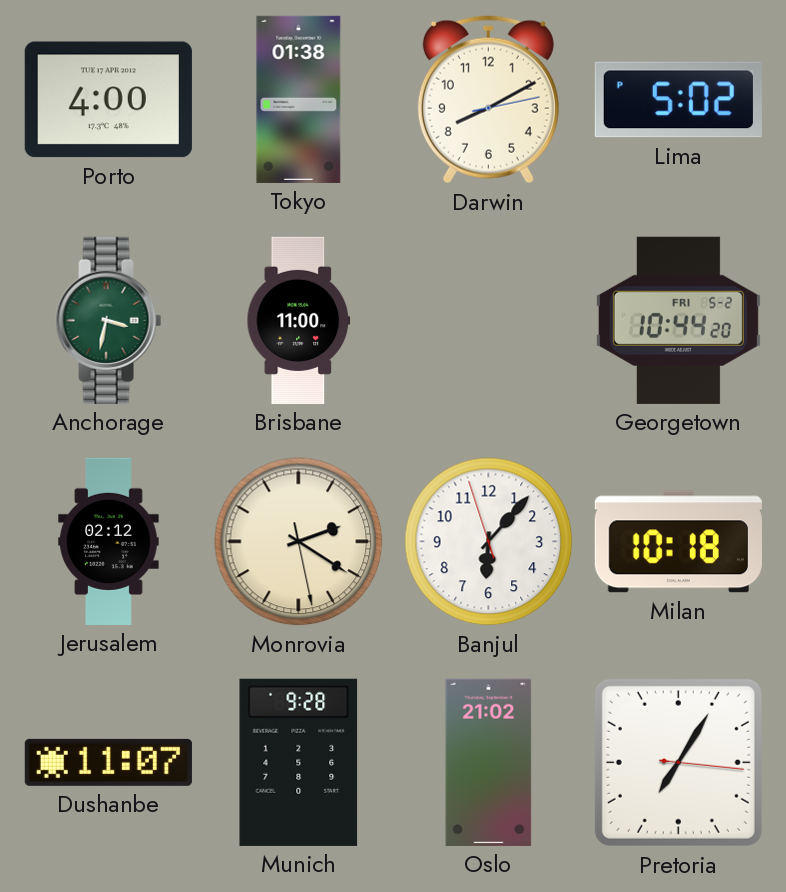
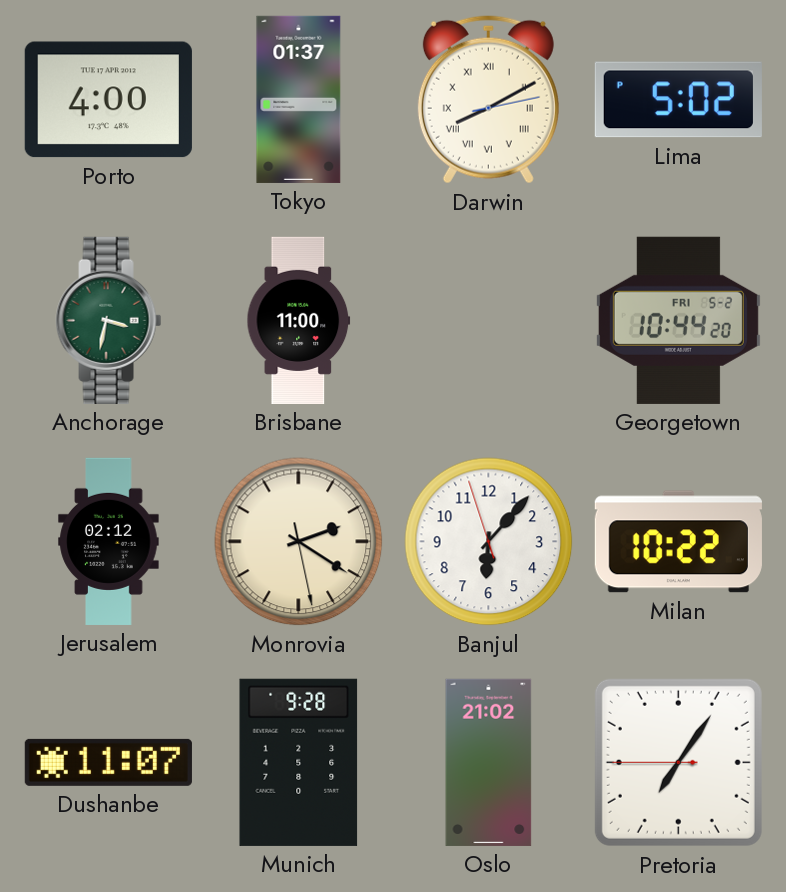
Tokyo: 01:38 -> 01:37
Darwin numerals: Arabic -> Roman
Milan: 10:18 -> 10:22
Pretoria: 7:05:16 -> 7:05:45
